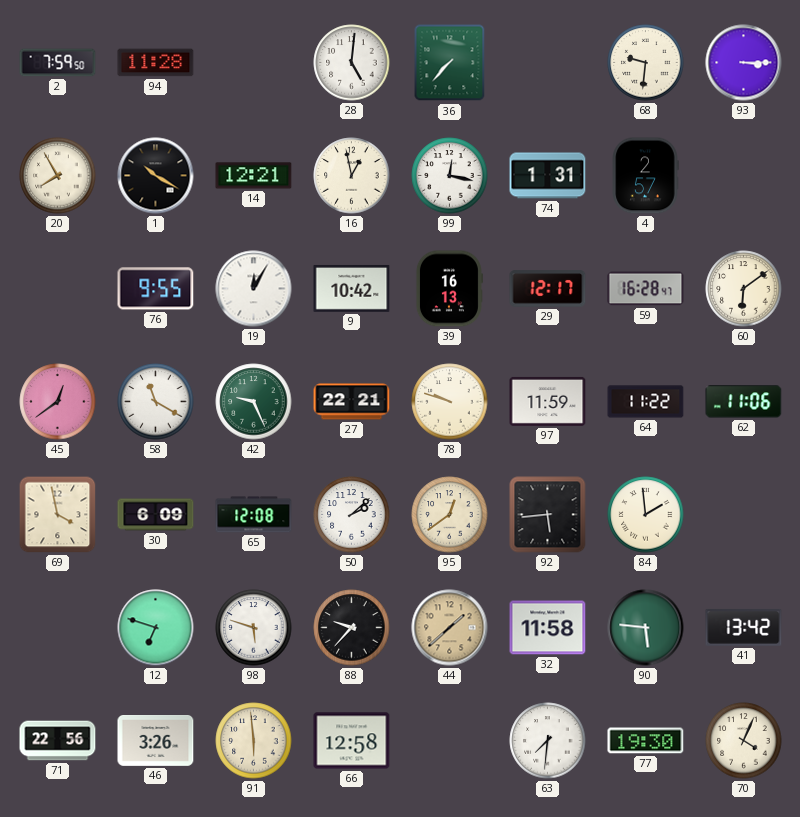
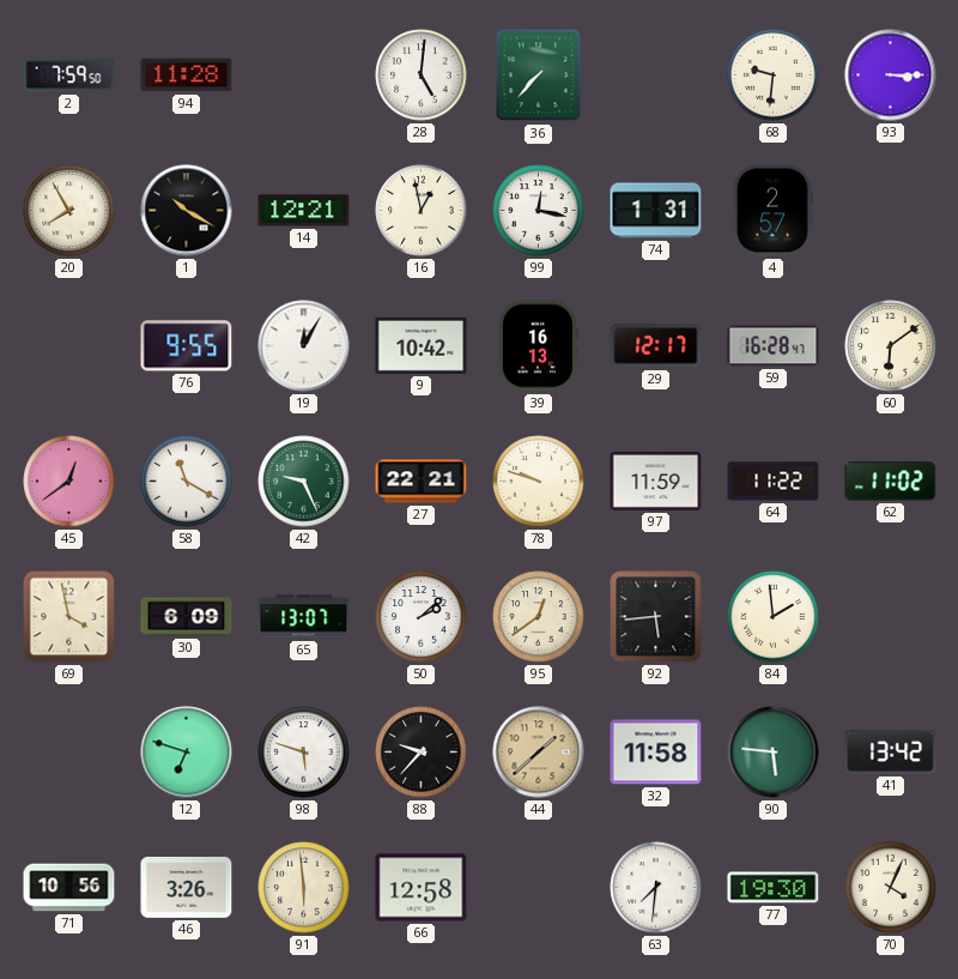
62: 11:06 -> 11:02
65: 12:08 -> 13:07
71: 22:56 -> 10:56
